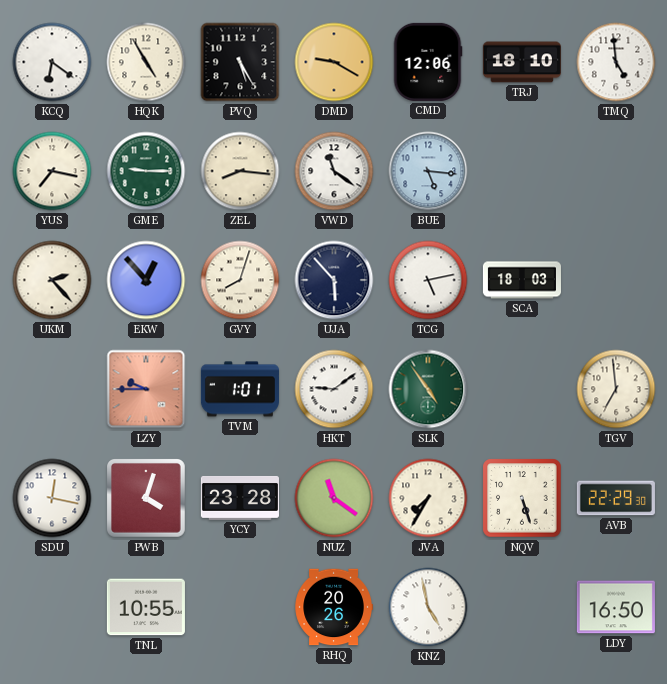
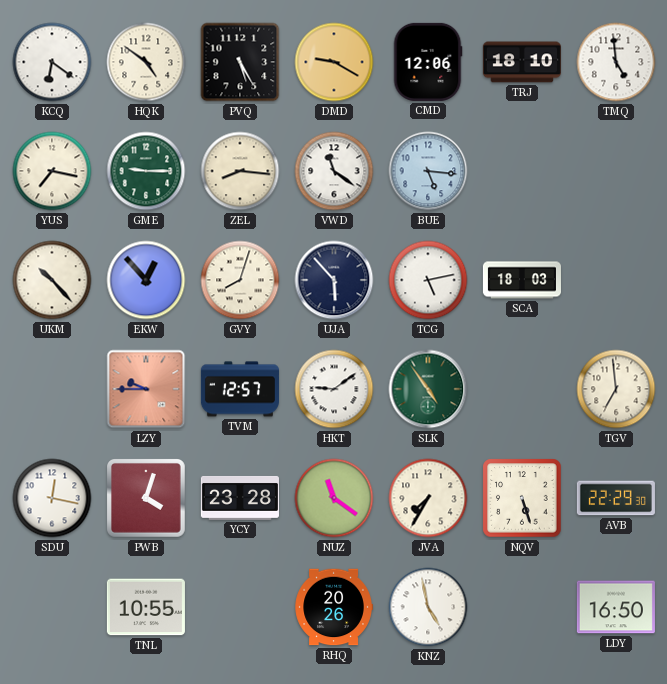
HQK: 4:55 -> 4:51
UKM: 2:23 -> 10:23
TVM: 1:01 -> 12:57
